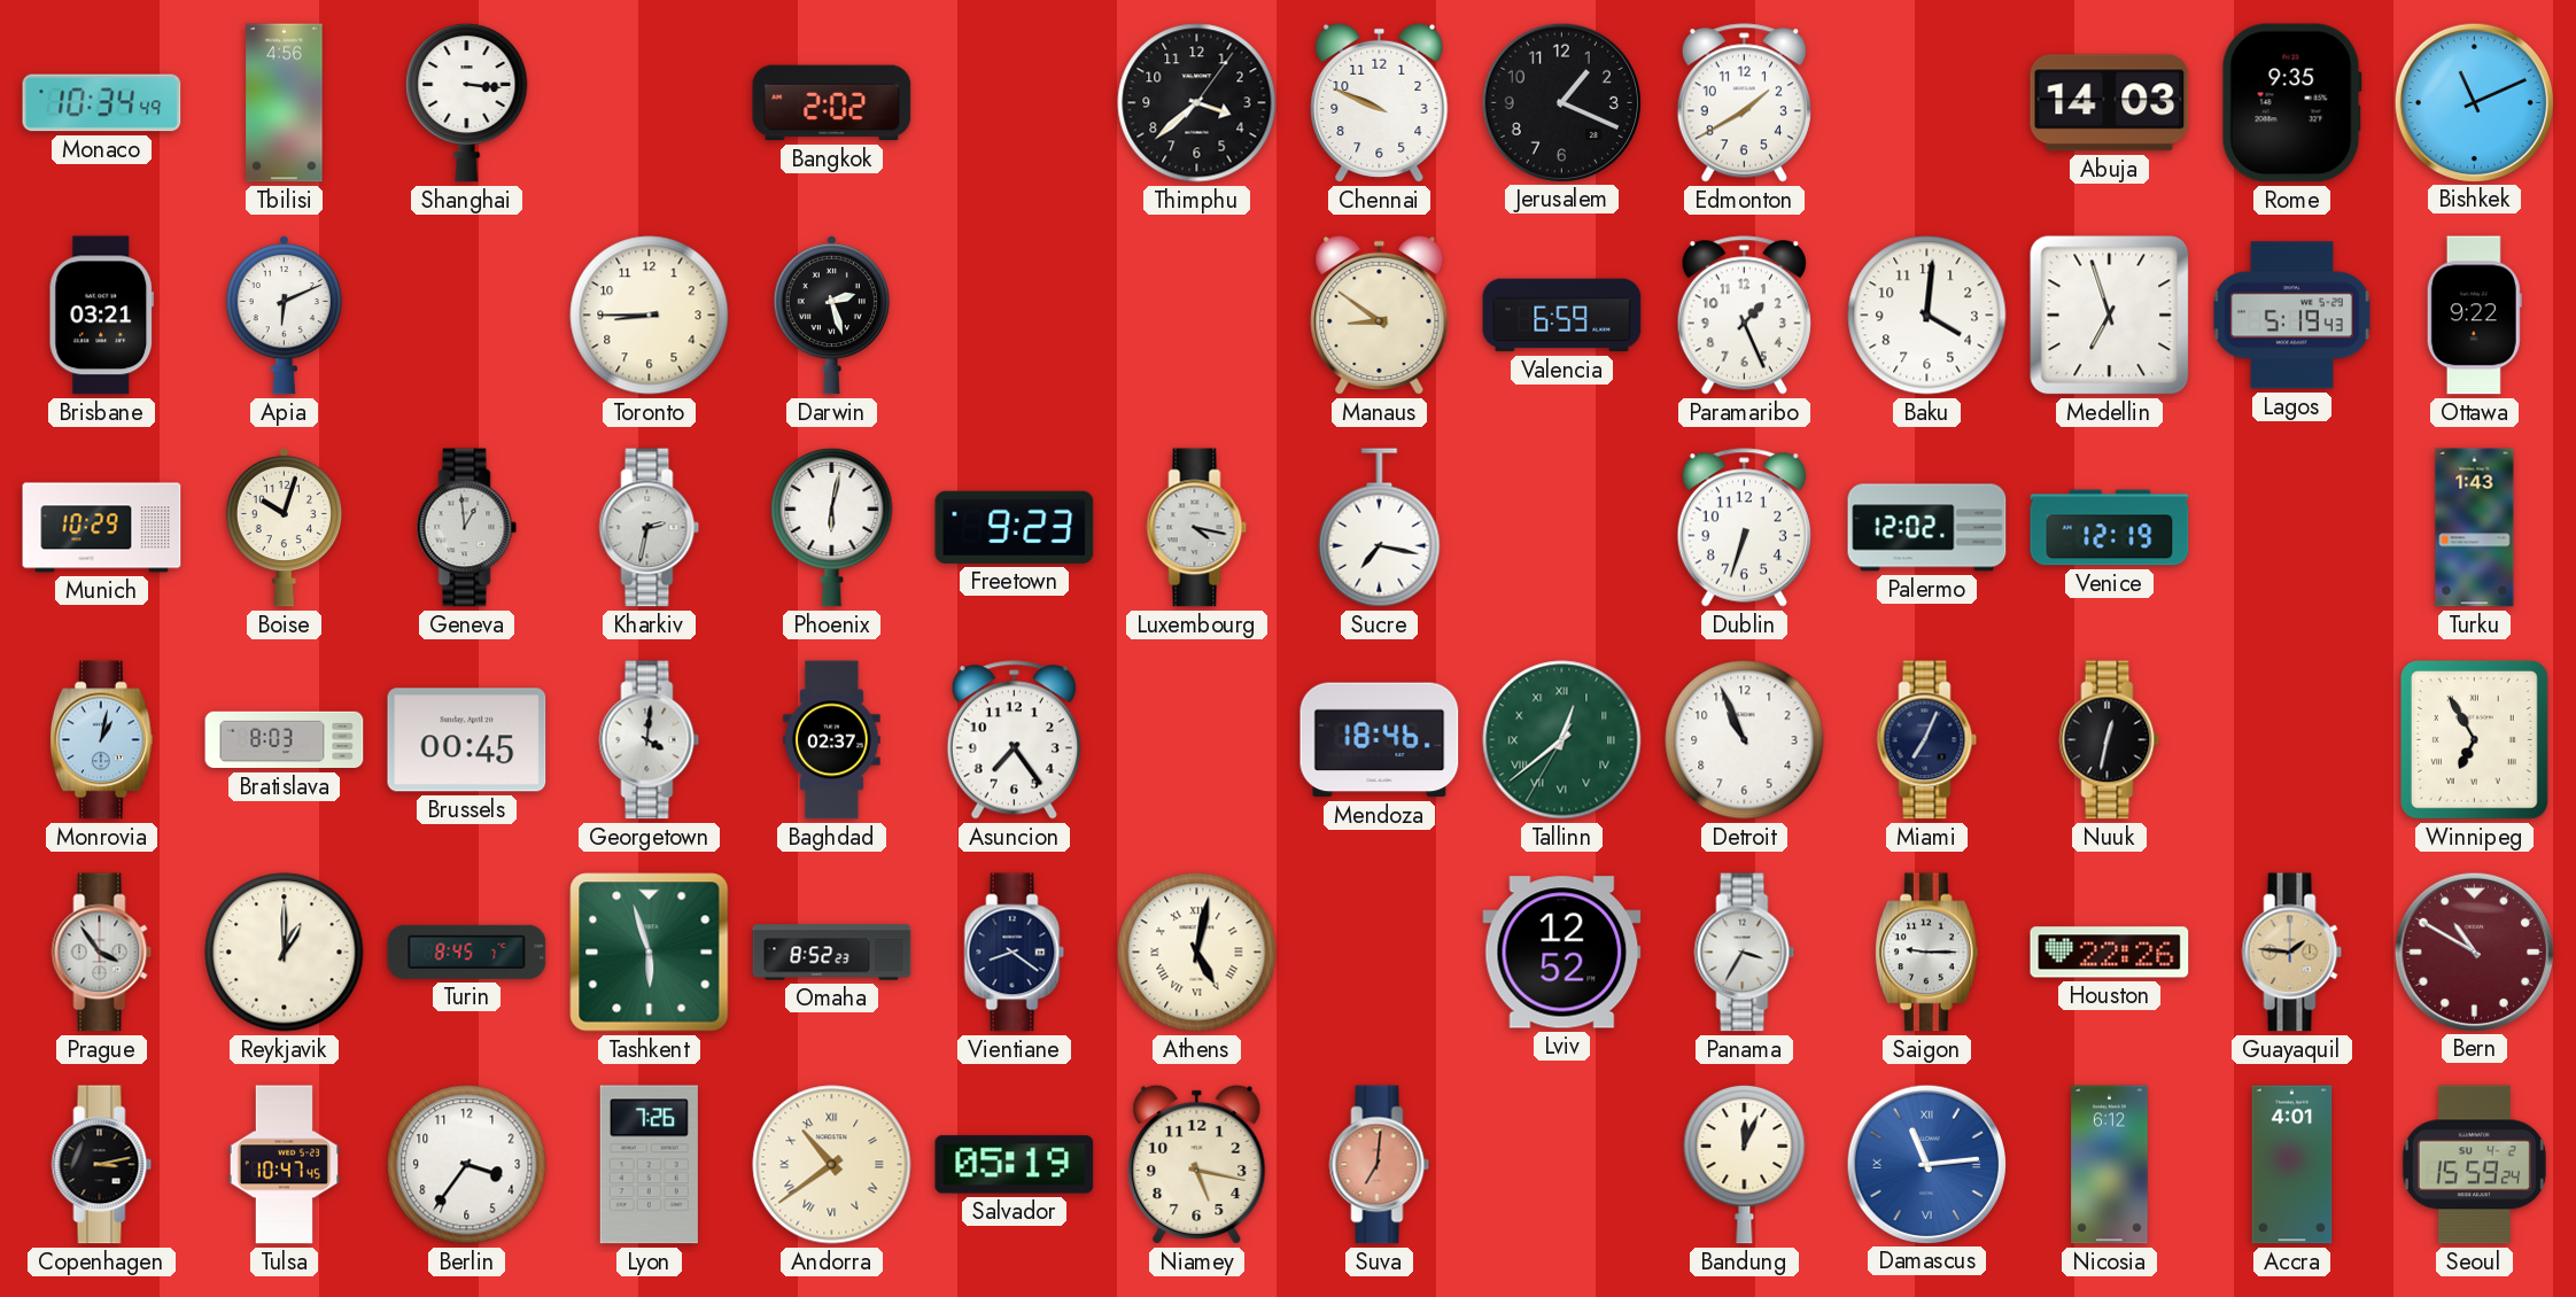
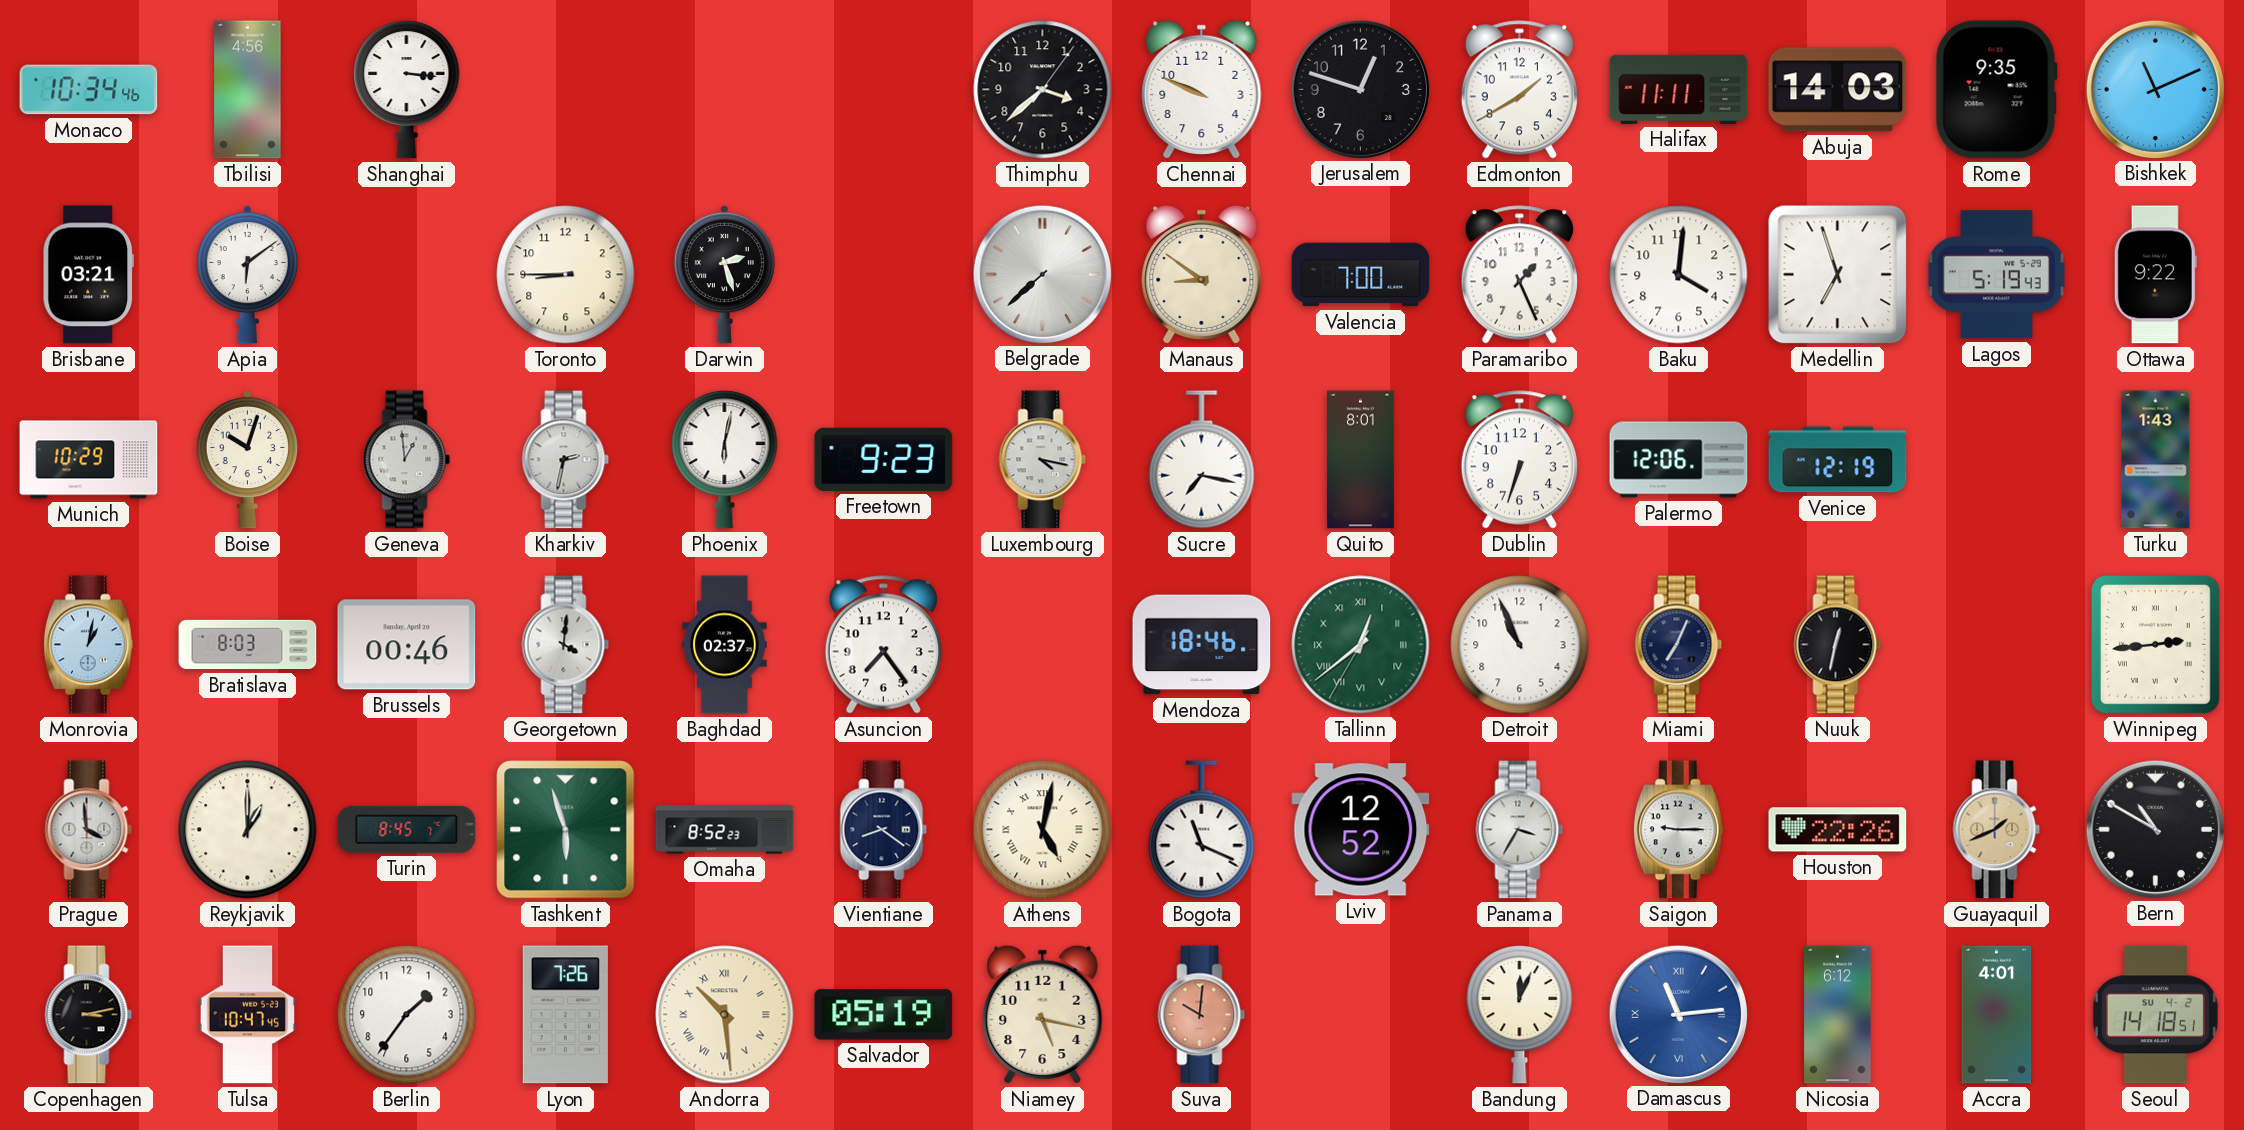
Monaco: 10:34:49 -> 10:34:46
Bangkok: 2:02 -> none
Jerusalem: 1:19 -> 12:48
Halifax: none -> 11:11
Apia: 6:11 -> 6:09
Belgrade: none -> 7:38
Valencia: 6:59 -> 7:00
Quito: none -> 8:01
Palermo: 12:02 -> 12:06
Brussels: 00:45 -> 00:46
Winnipeg: 6:55 -> 2:44
Prague: 3:54 -> 3:59
Bogota: none -> 11:19
Guayaquil: 1:46 -> 1:41
Bern dial: burgundy -> black
Berlin: 3:36 -> 1:36
Andorra: 10:39 -> 10:29
Suva: 7:01 -> 10:01
Seoul: 15:59 -> 14:18
